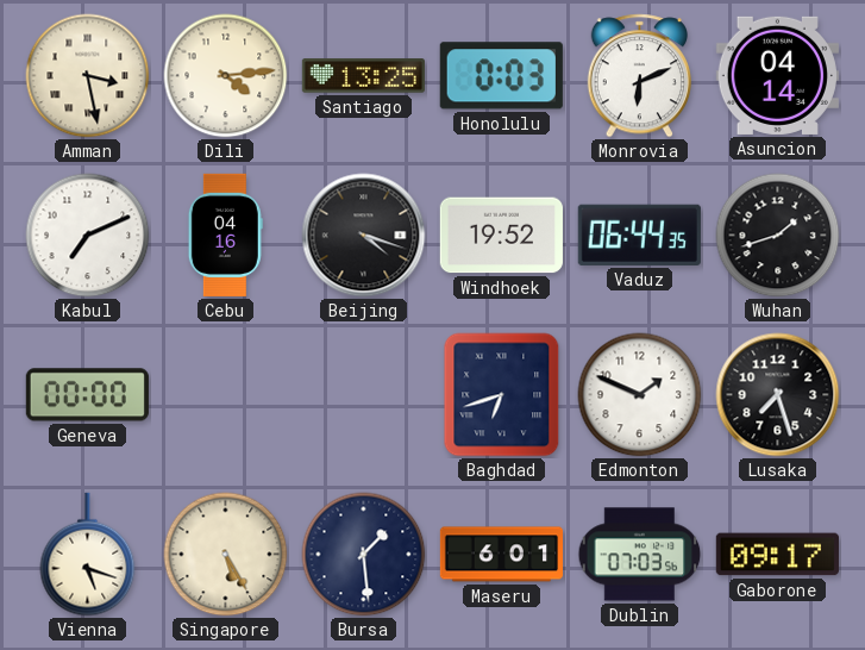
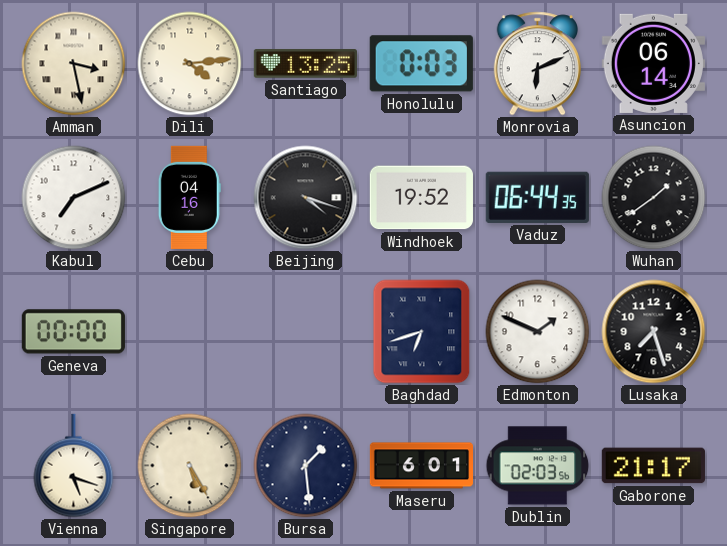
Asuncion: 04:14 -> 06:14
Wuhan: 1:42 -> 1:39
Dublin: 07:03 -> 02:03
Gaborone: 09:17 -> 21:17
